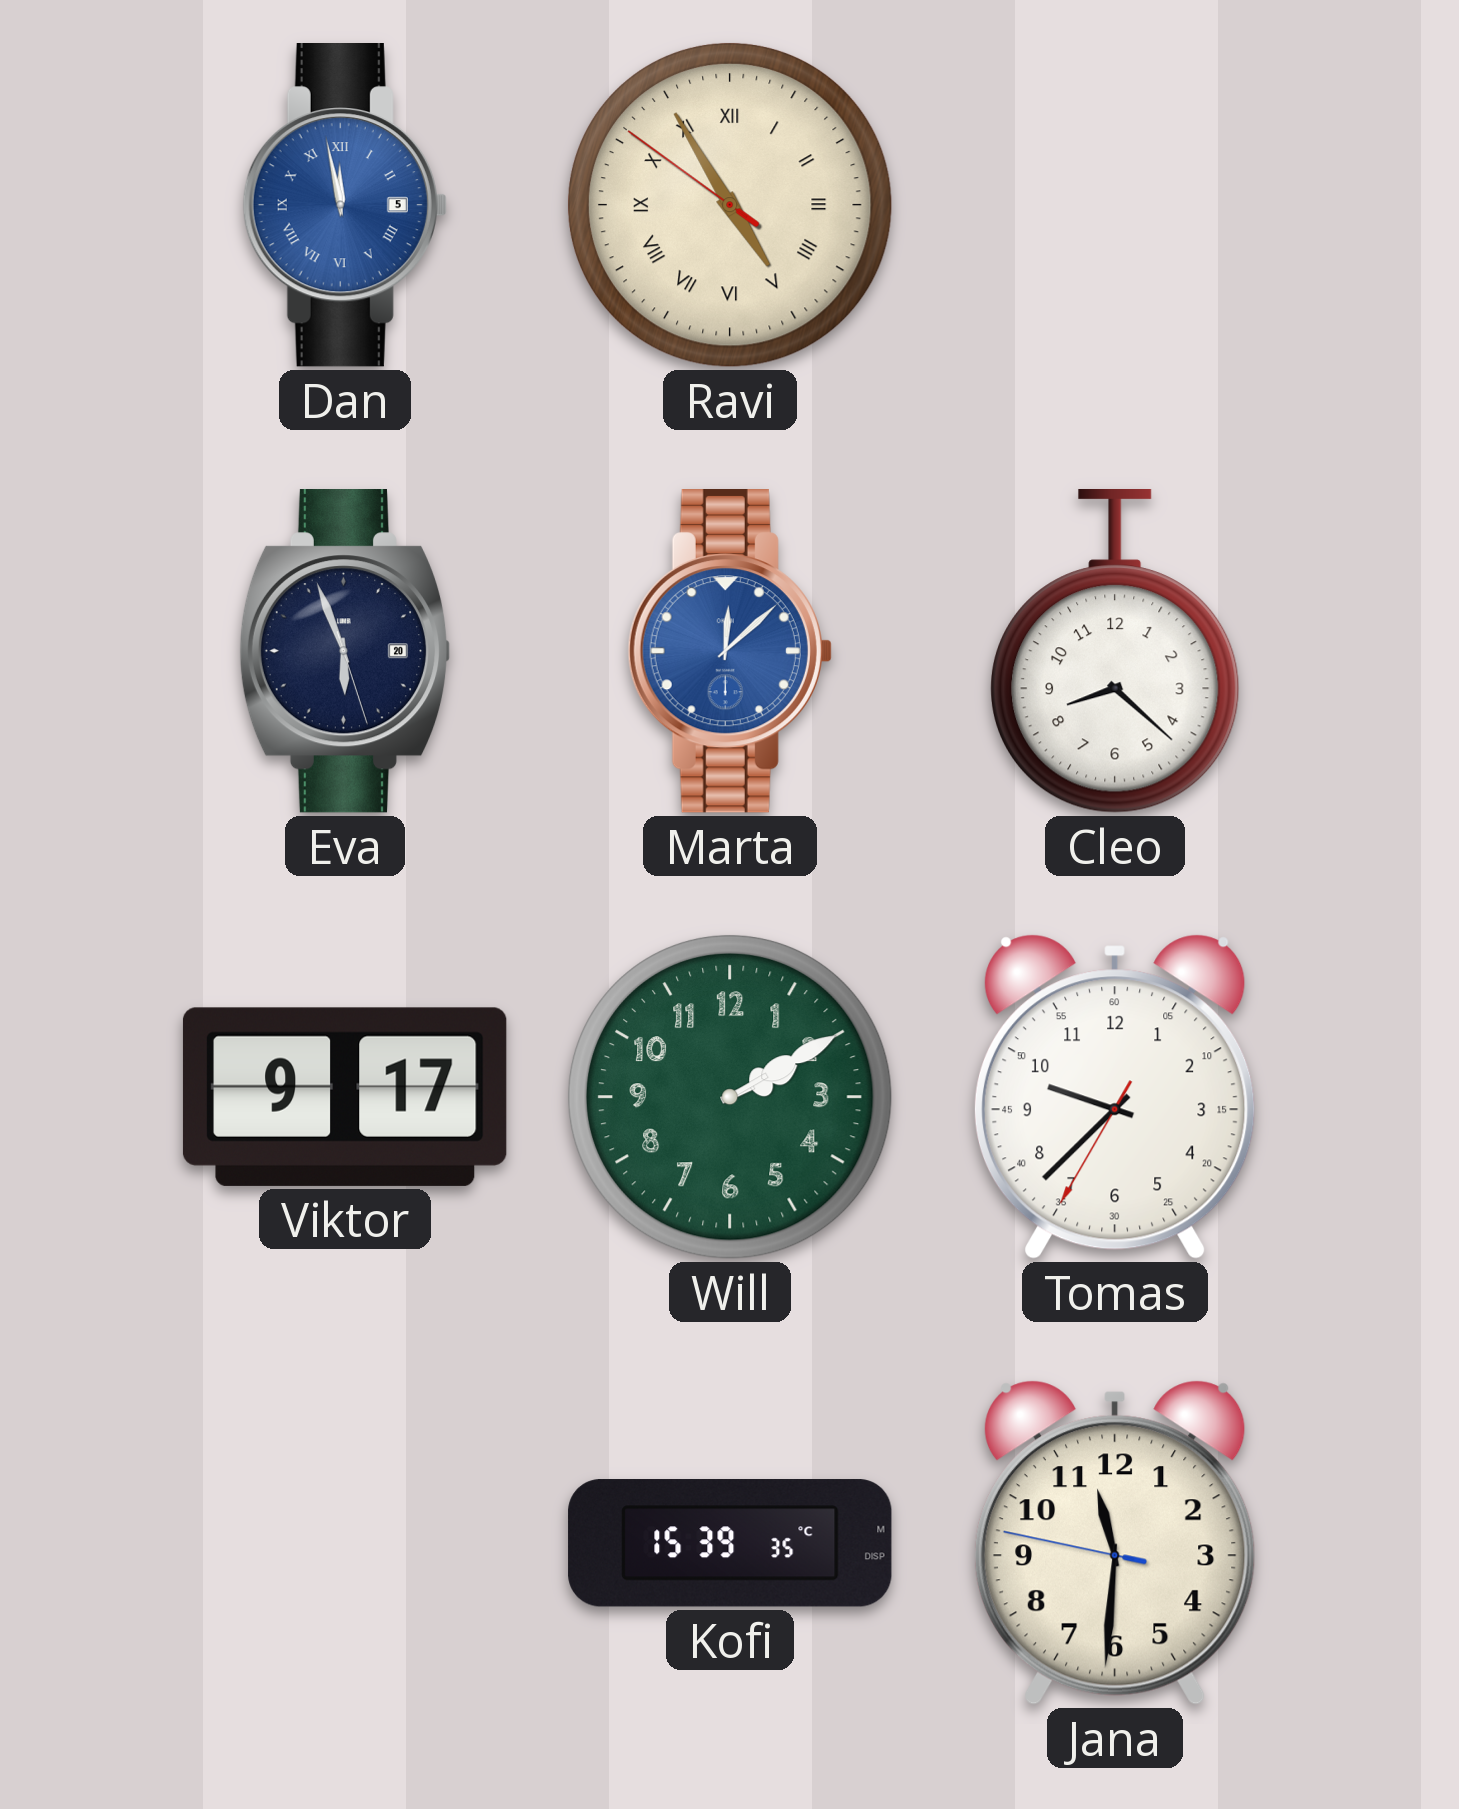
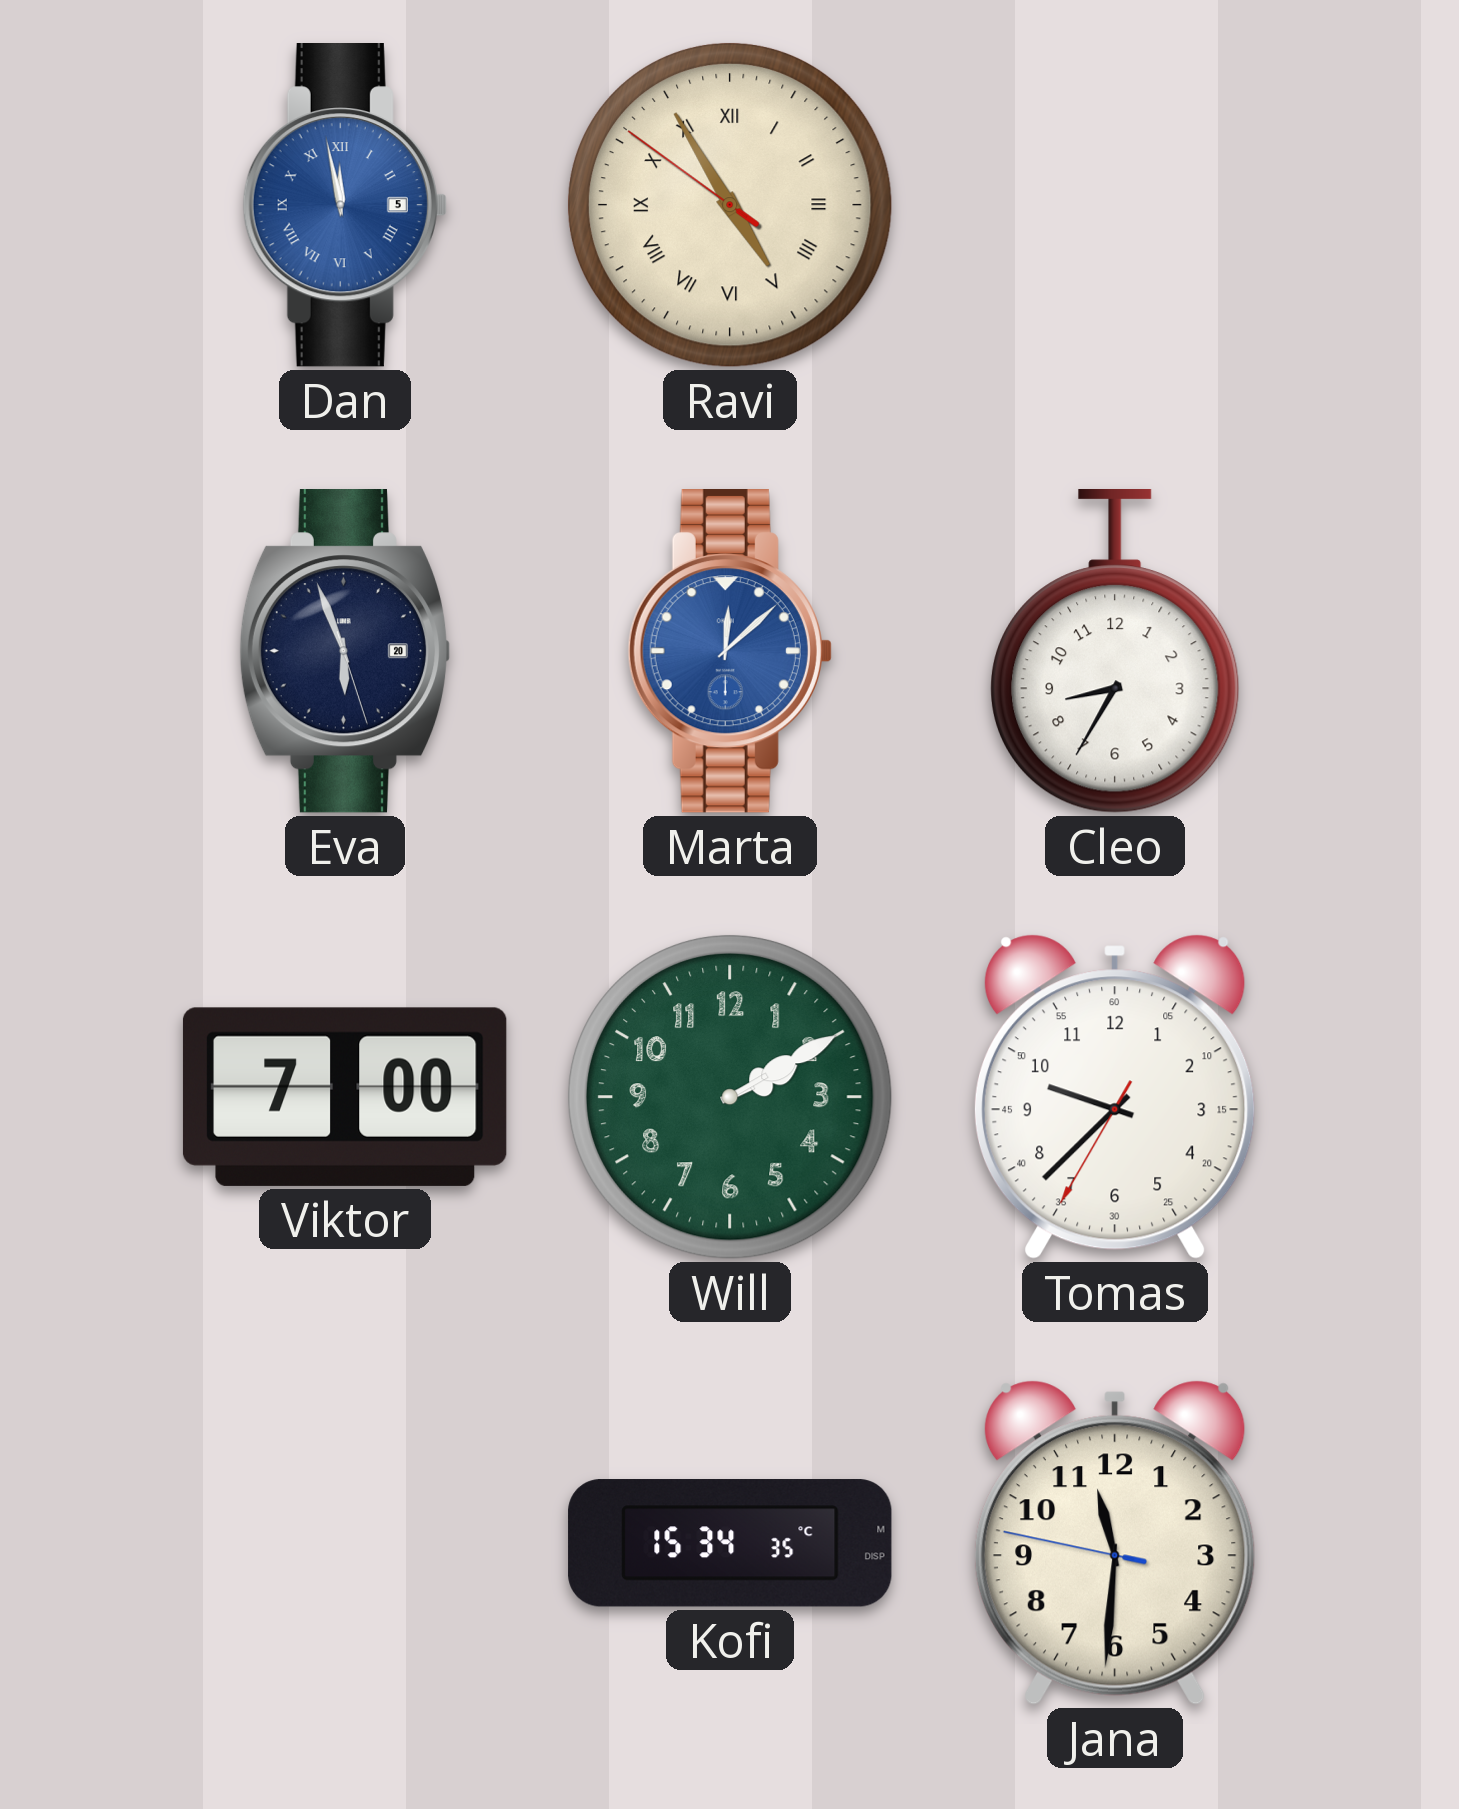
Cleo: 8:22 -> 8:35
Viktor: 9:17 -> 7:00
Kofi: 15:39 -> 15:34
